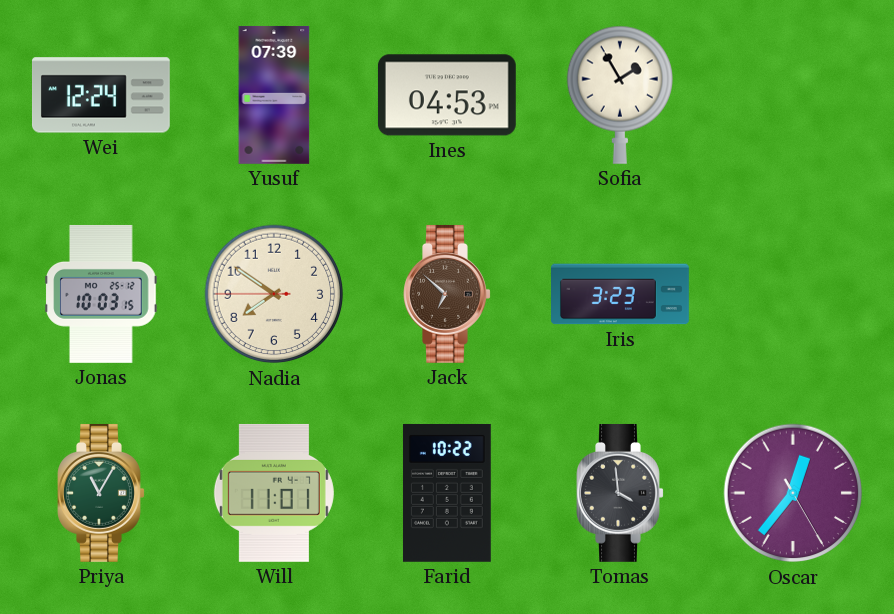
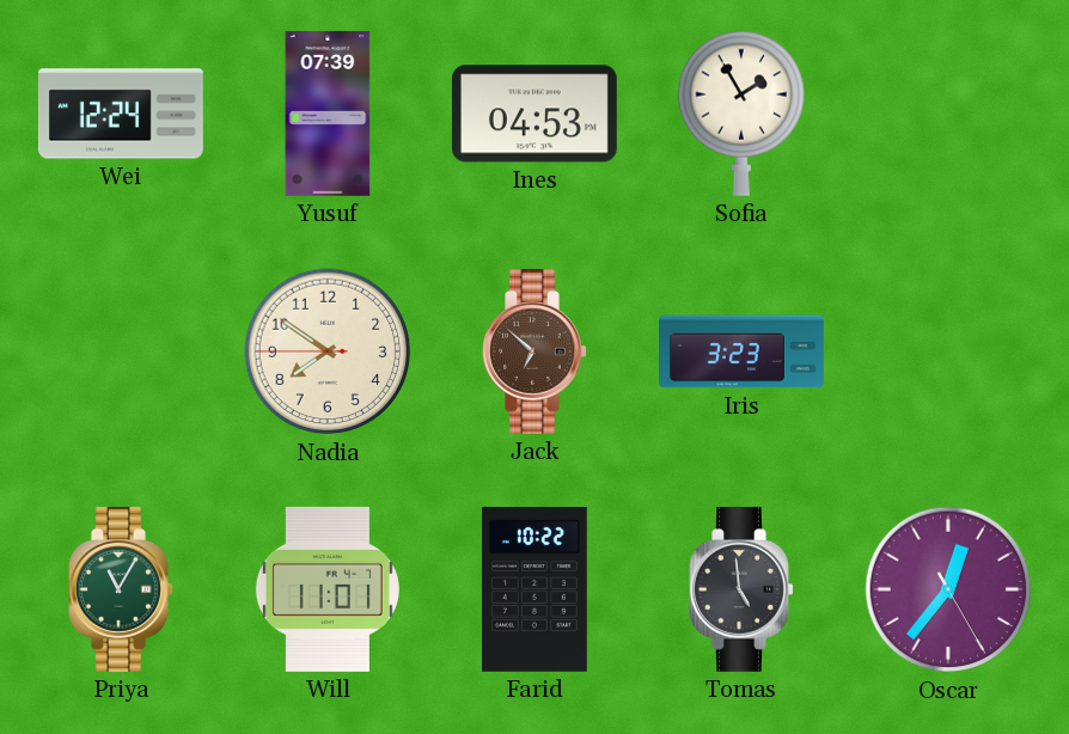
Jonas: 10:03 -> none
Tomas: 3:59 -> 4:59
